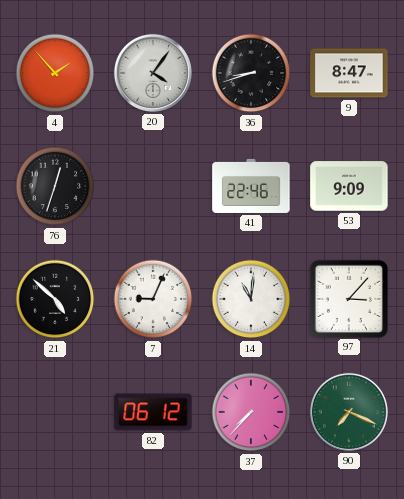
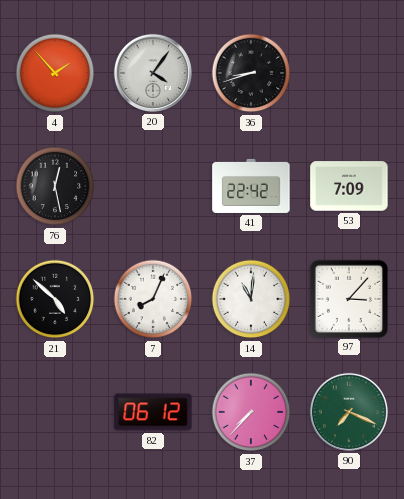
9: 8:47 -> none
76: 12:33 -> 12:28
41: 22:46 -> 22:42
53: 9:09 -> 7:09
7: 9:04 -> 8:04
